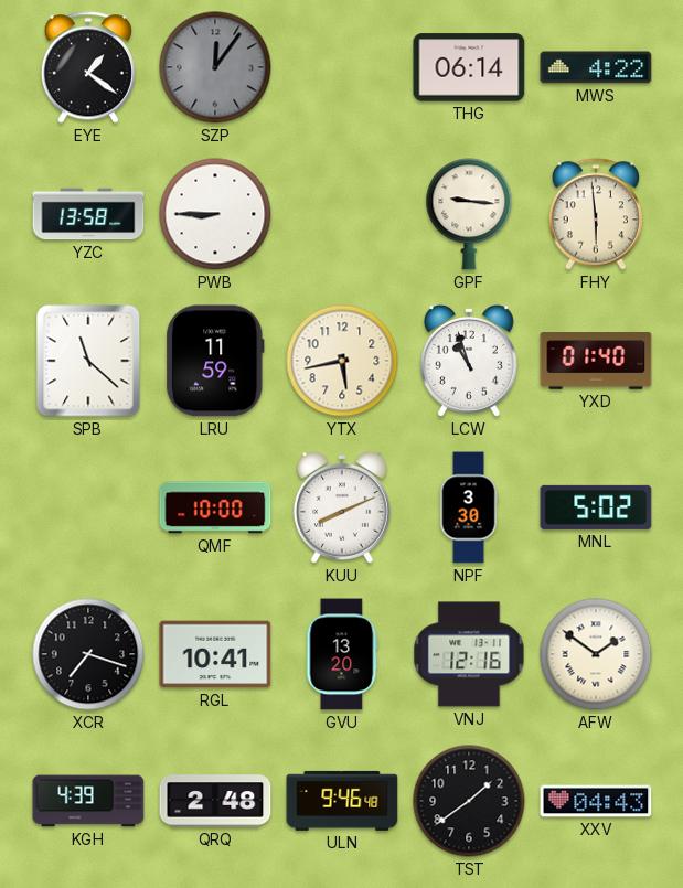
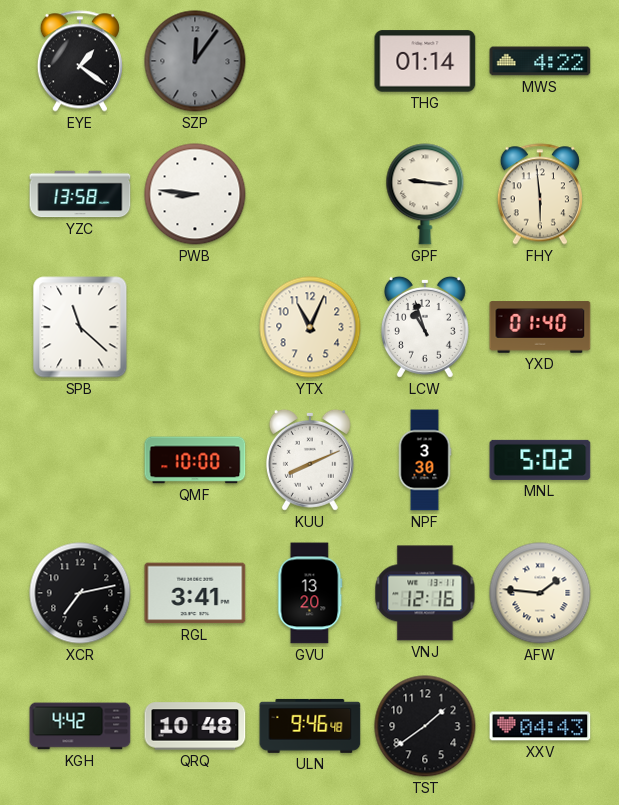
THG: 06:14 -> 01:14
PWB: 8:45 -> 8:46
LRU: 11:59 -> none
YTX: 5:43 -> 11:04
XCR: 7:18 -> 7:13
RGL: 10:41 -> 3:41
AFW: 1:51 -> 1:46
KGH: 4:39 -> 4:42
QRQ: 2:48 -> 10:48
